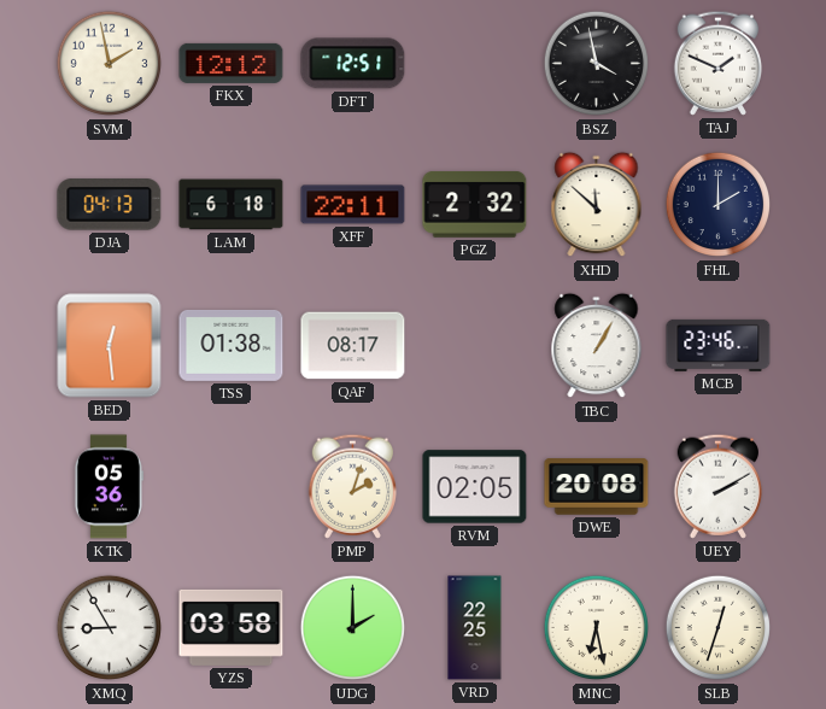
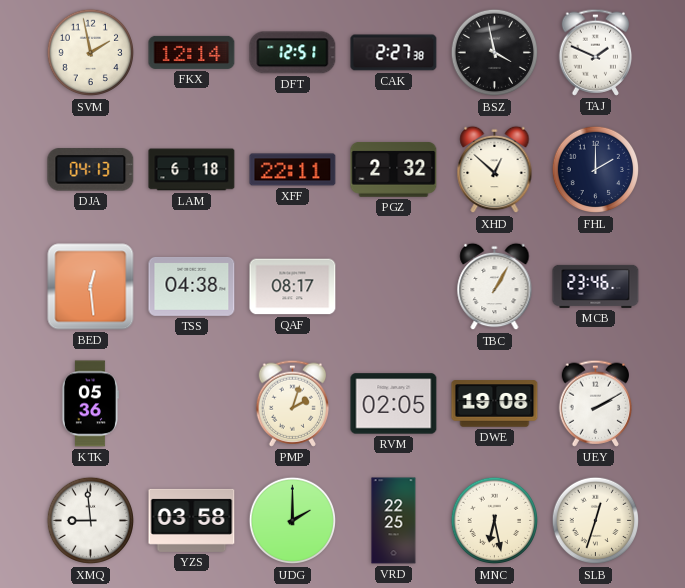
FKX: 12:12 -> 12:14
CAK: none -> 2:27
XHD: 11:52 -> 12:52
TSS: 01:38 -> 04:38
DWE: 20:08 -> 19:08
XMQ: 8:55 -> 8:59
